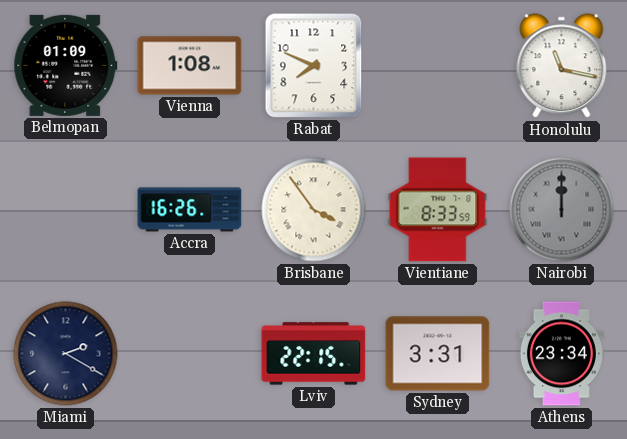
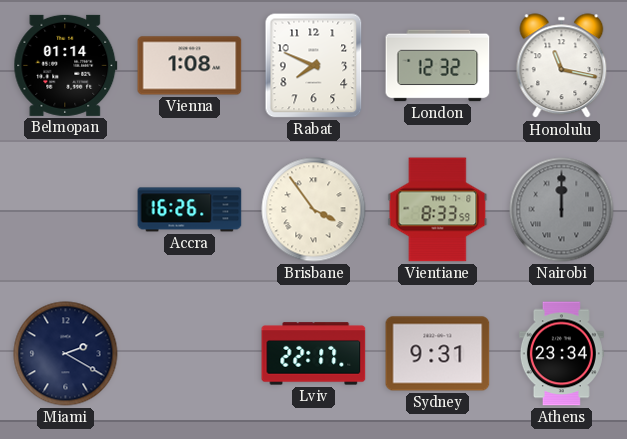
Belmopan: 01:09 -> 01:14
London: none -> 12:32
Lviv: 22:15 -> 22:17
Sydney: 3:31 -> 9:31
